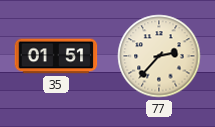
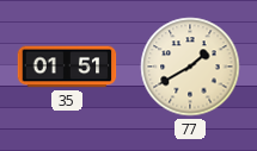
77: 2:37 -> 1:40
